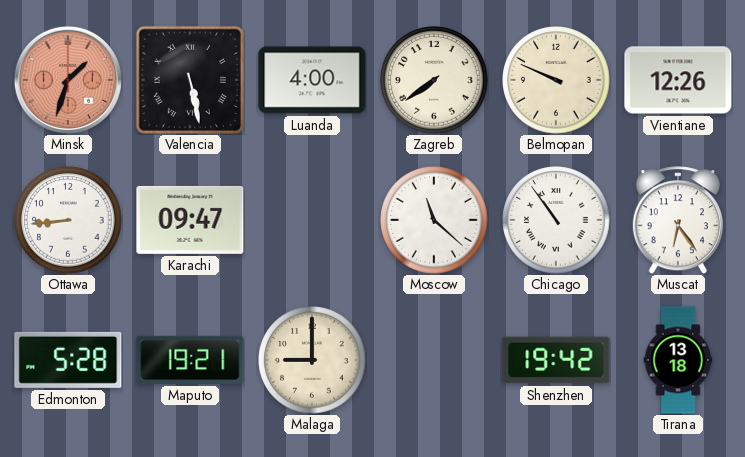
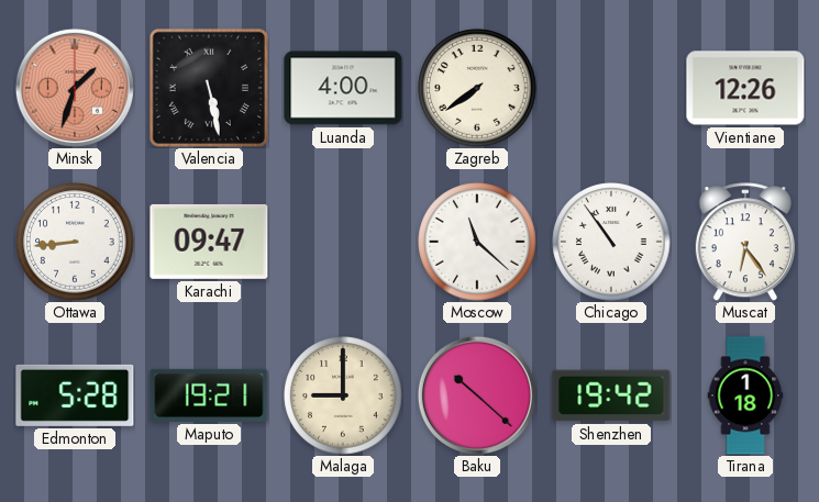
Belmopan: 9:49 -> none
Baku: none -> 10:22
Tirana: 13:18 -> 1:18
